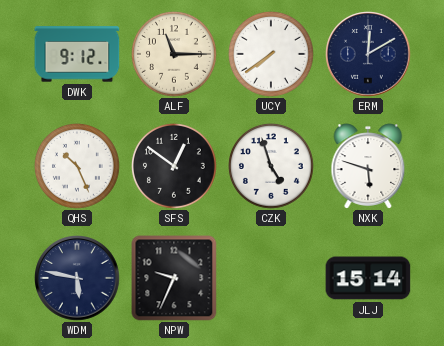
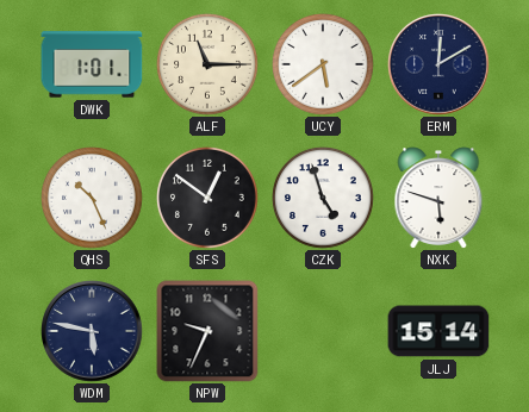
DWK: 9:12 -> 1:01
UCY: 7:39 -> 5:39
